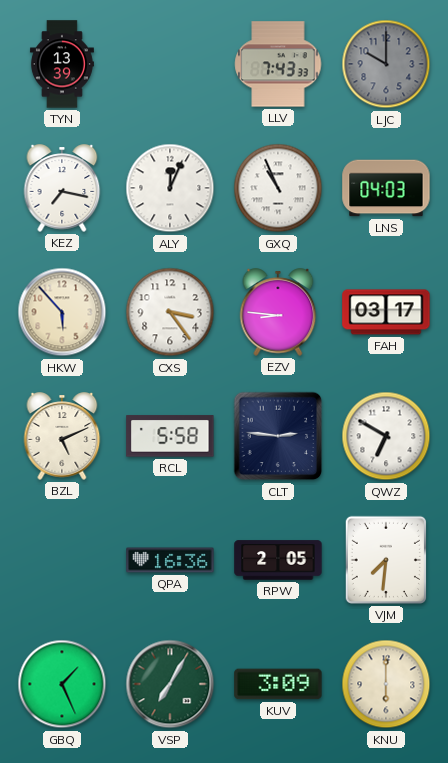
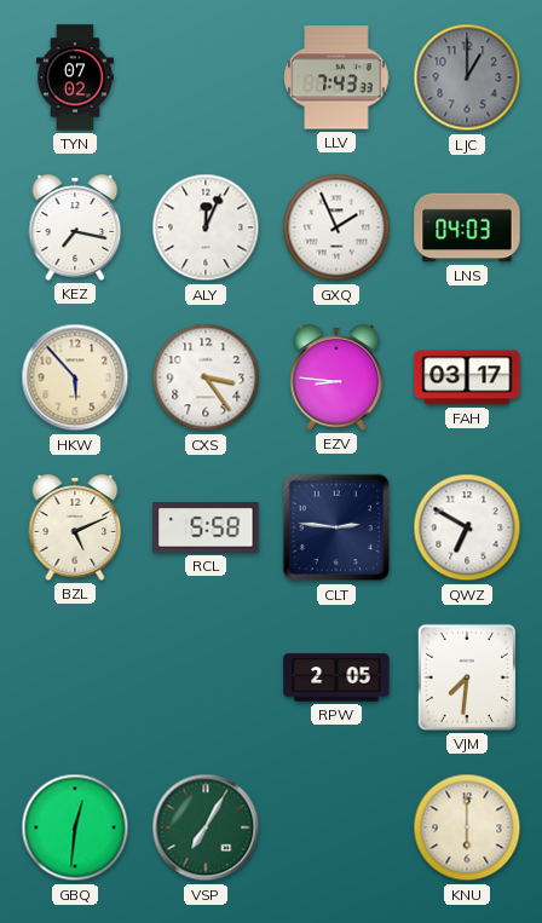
TYN: 13:39 -> 07:02
LJC: 10:00 -> 1:00
GXQ: 10:56 -> 1:56
QPA: 16:36 -> none
GBQ: 1:26 -> 12:31
KUV: 3:09 -> none
